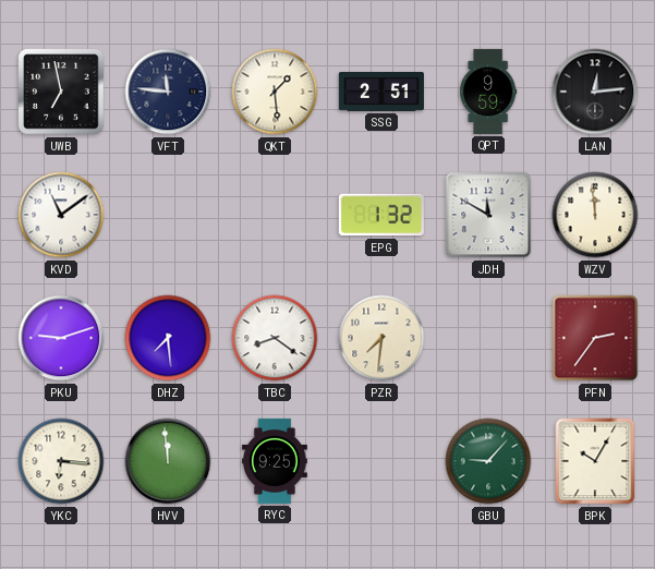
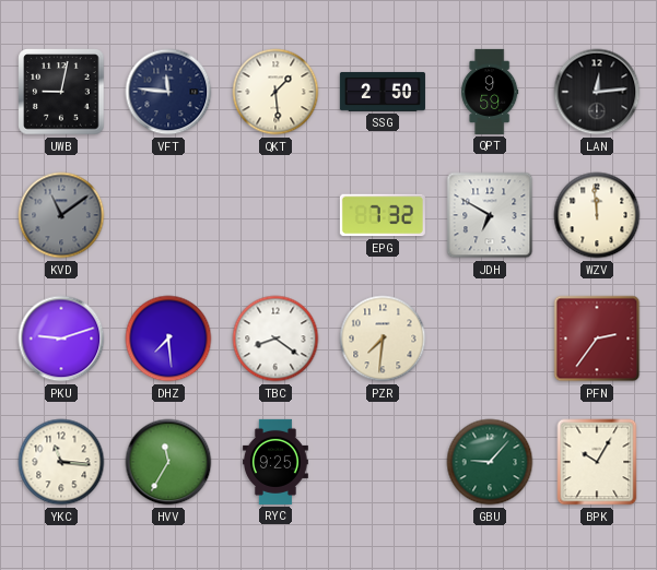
UWB: 6:58 -> 9:02
SSG: 2:51 -> 2:50
KVD dial: white -> grey
EPG: 1:32 -> 7:32
JDH: 11:50 -> 6:50
YKC: 6:16 -> 11:16
HVV: 11:59 -> 11:35
